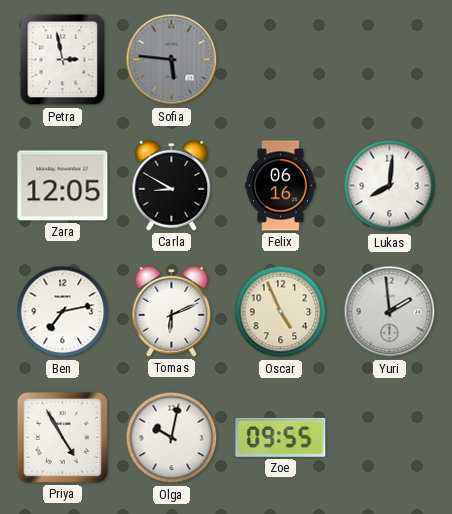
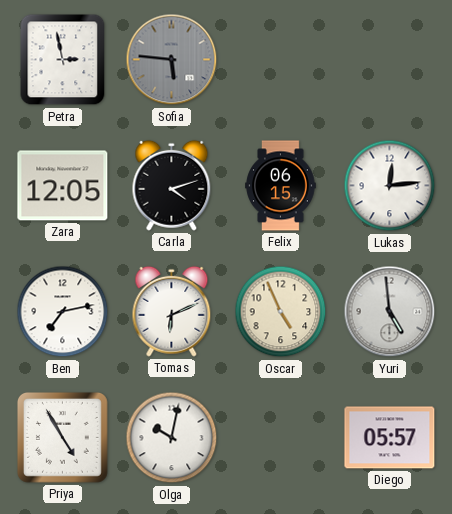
Carla: 8:50 -> 4:12
Felix: 06:16 -> 06:15
Lukas: 8:01 -> 12:14
Yuri: 1:59 -> 4:59
Zoe: 09:55 -> none
Diego: none -> 05:57
